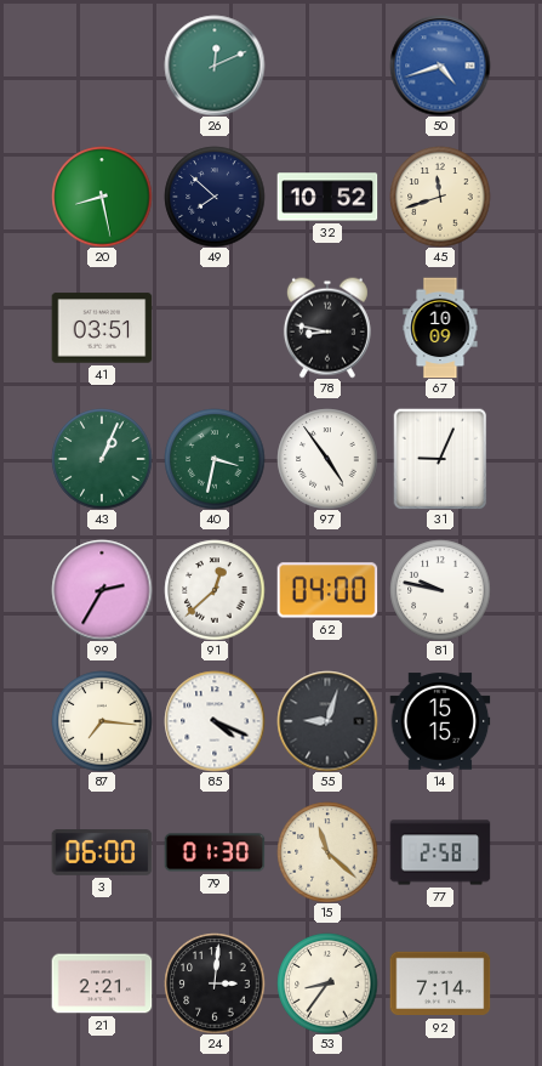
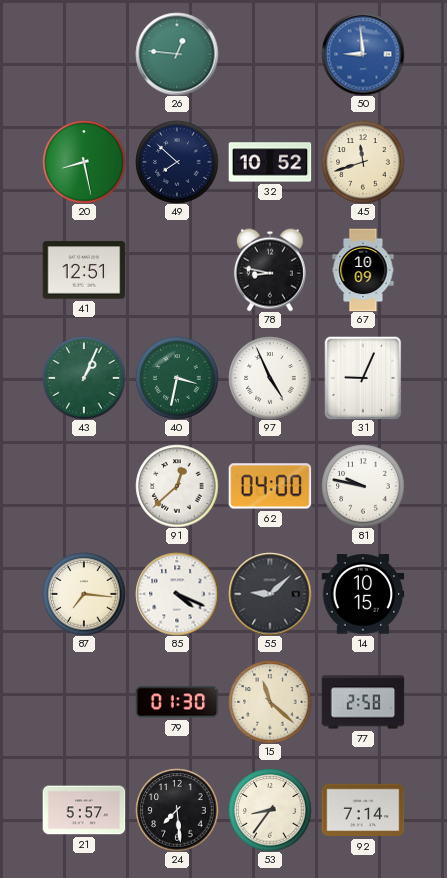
26: 12:11 -> 12:46
50: 4:42 -> 8:59
41: 03:51 -> 12:51
97: 4:54 -> 4:56
99: 2:35 -> none
55: 9:03 -> 9:08
14: 15:15 -> 10:15
3: 06:00 -> none
21: 2:21 -> 5:57
24: 3:01 -> 7:29
